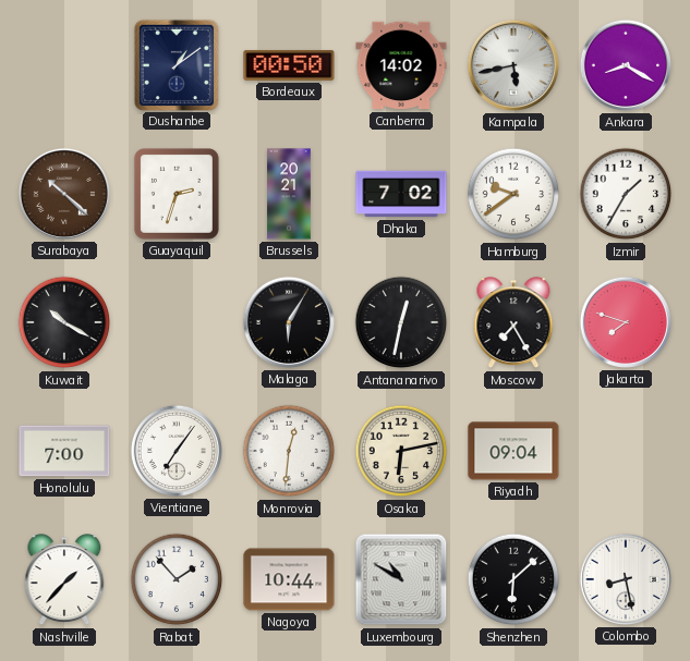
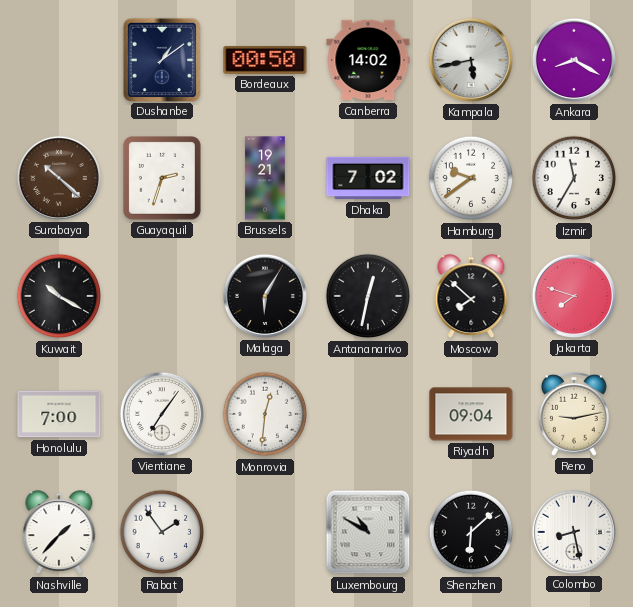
Brussels: 20:21 -> 19:21
Izmir: 1:35 -> 11:35
Moscow: 7:25 -> 7:52
Osaka: 6:13 -> none
Reno: none -> 9:13
Rabat: 1:53 -> 1:54
Nagoya: 10:44 -> none
